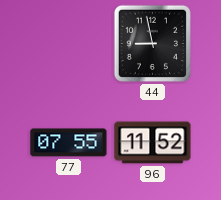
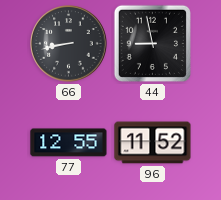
66: none -> 8:43
77: 07:55 -> 12:55
